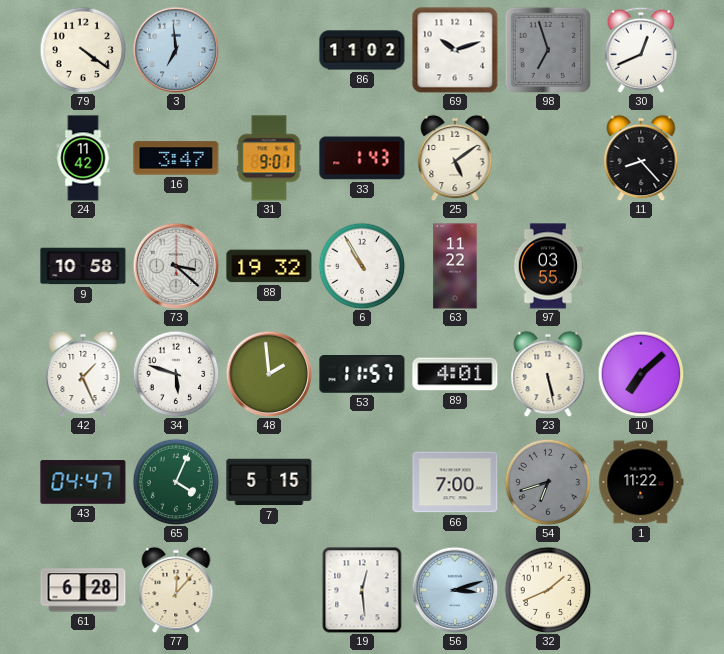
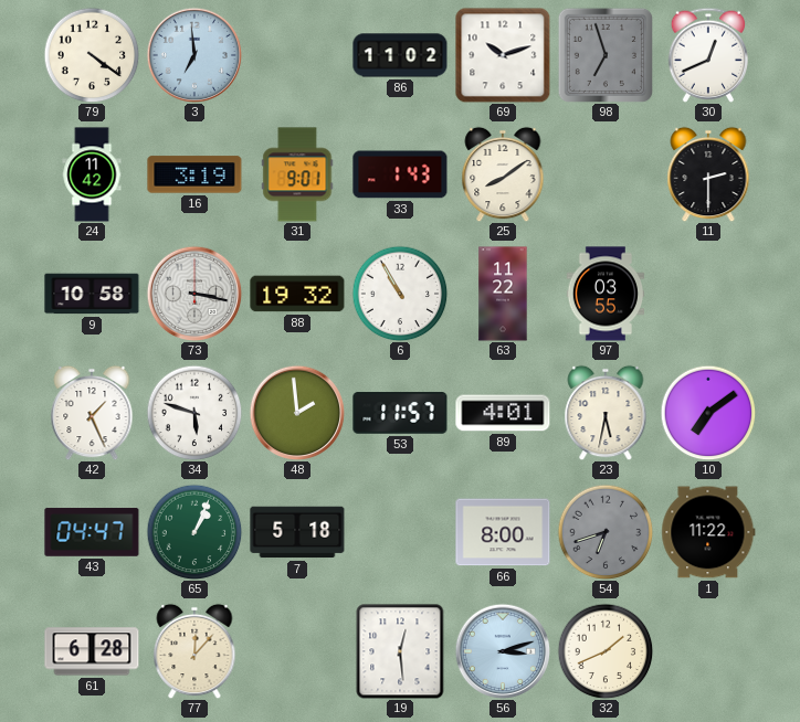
16: 3:47 -> 3:19
25: 5:09 -> 8:09
11: 8:23 -> 2:30
73: 3:22 -> 3:17
23: 5:28 -> 5:32
10: 7:08 -> 7:09
65: 4:04 -> 1:04
7: 5:15 -> 5:18
66: 7:00 -> 8:00
